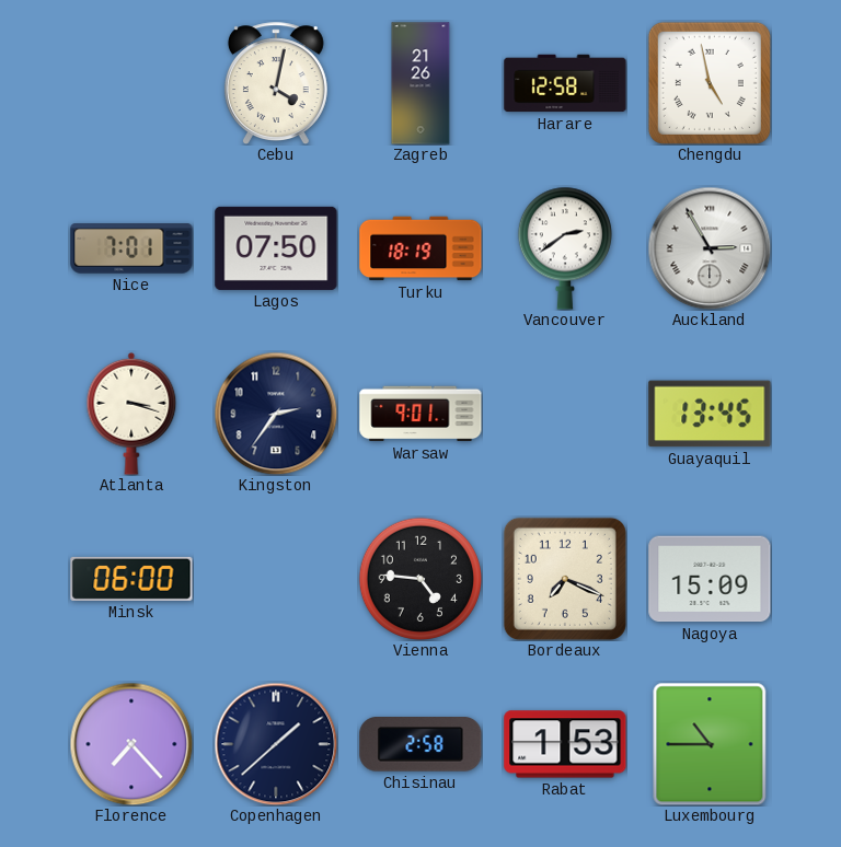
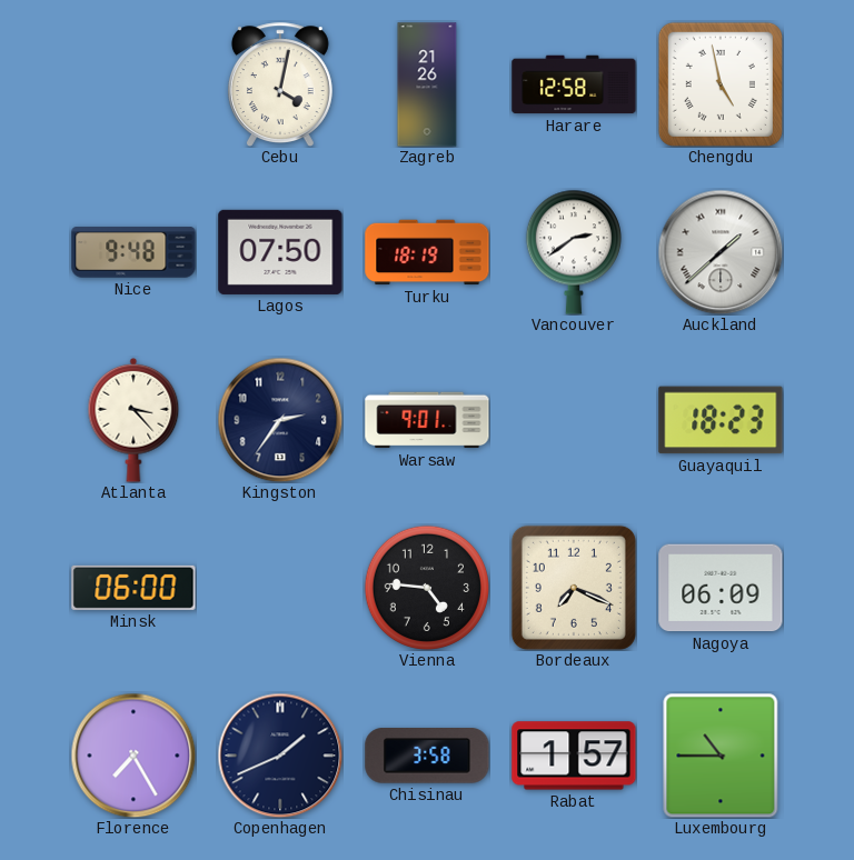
Nice: 7:01 -> 9:48
Auckland: 2:55 -> 1:38
Atlanta: 3:18 -> 3:23
Guayaquil: 13:45 -> 18:23
Nagoya: 15:09 -> 06:09
Florence: 7:23 -> 7:25
Copenhagen: 1:38 -> 1:41
Chisinau: 2:58 -> 3:58
Rabat: 1:53 -> 1:57
